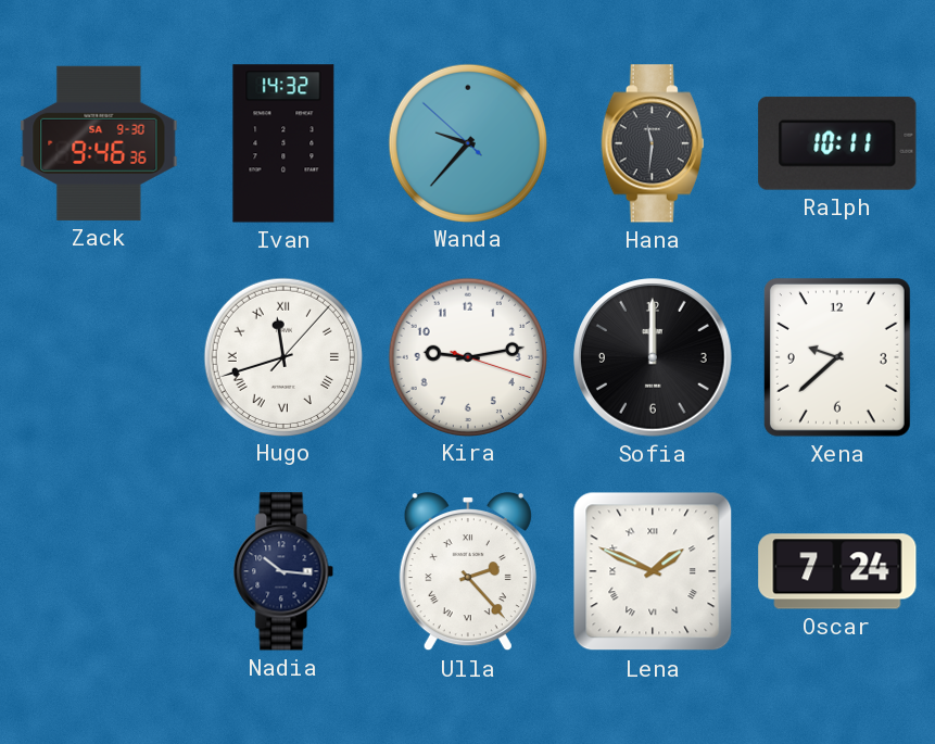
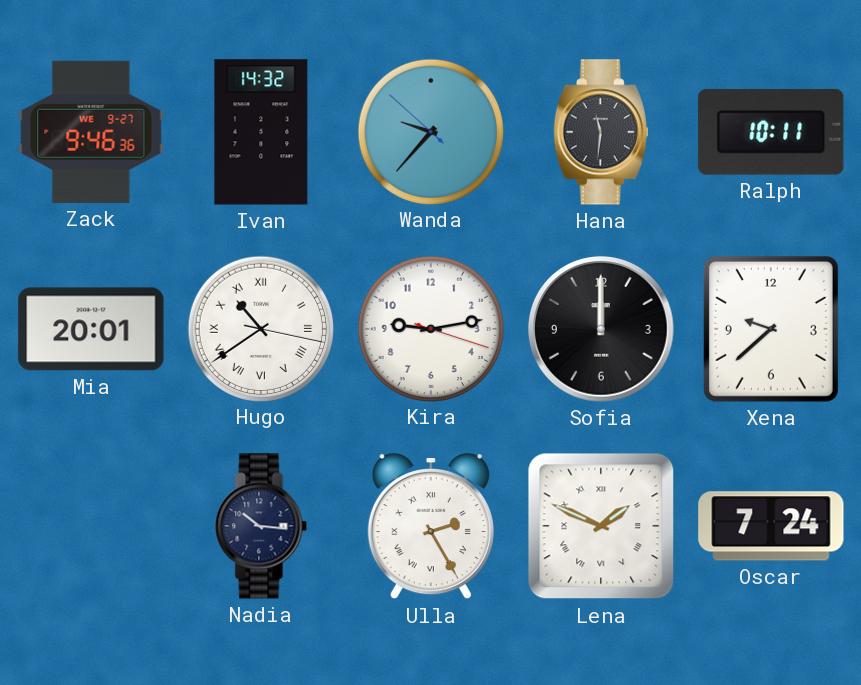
Zack date: SA 9-30 -> WE 9-27
Mia: none -> 20:01
Hugo: 11:42 -> 10:39
Ulla: 2:23 -> 2:25
